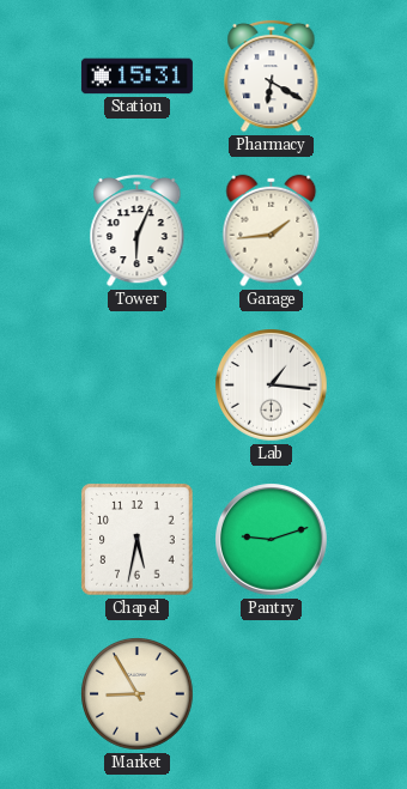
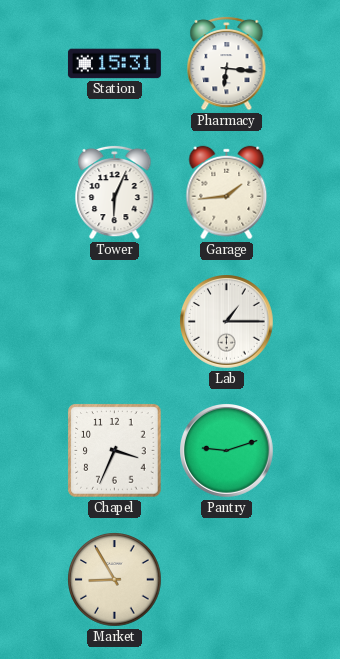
Pharmacy: 6:20 -> 6:16
Lab: 1:16 -> 1:15
Chapel: 5:32 -> 3:34
